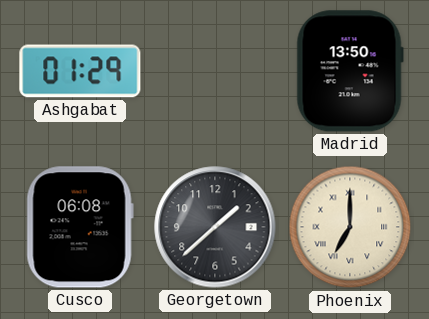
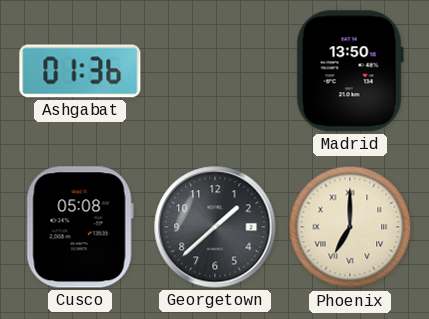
Ashgabat: 01:29 -> 01:36
Cusco: 06:08 -> 05:08
